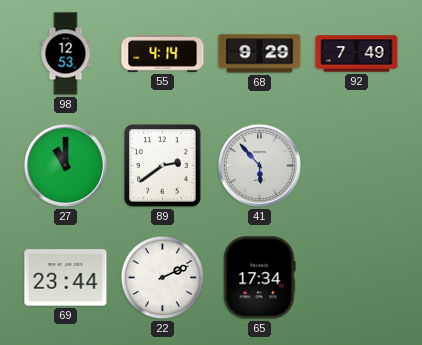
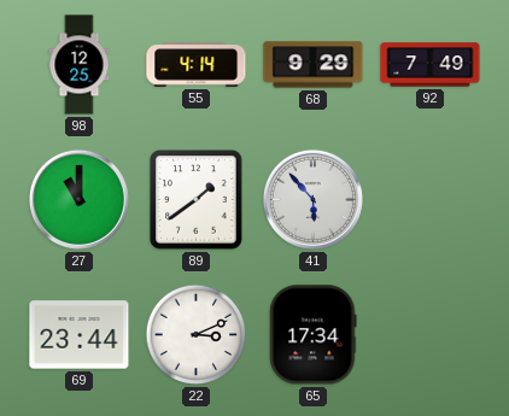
98: 12:53 -> 12:25
89: 2:39 -> 1:39
22: 2:11 -> 3:11
